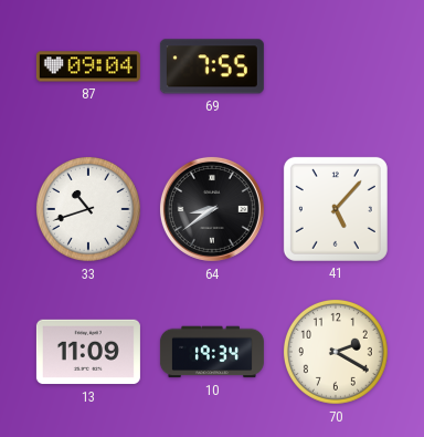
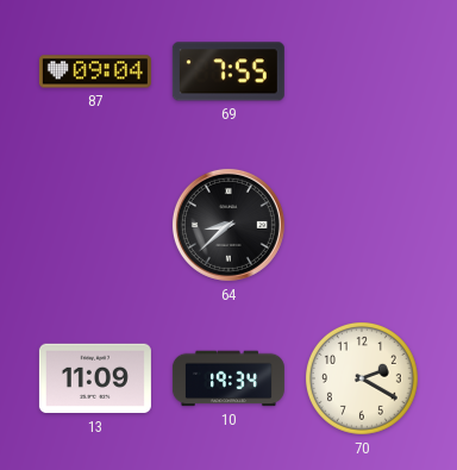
33: 10:42 -> none
64: 8:39 -> 8:38
41: 5:07 -> none
